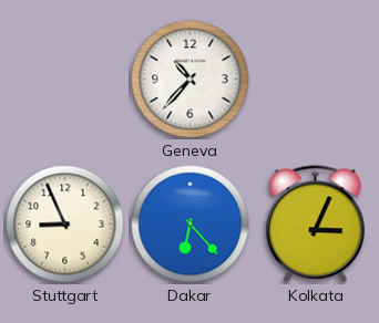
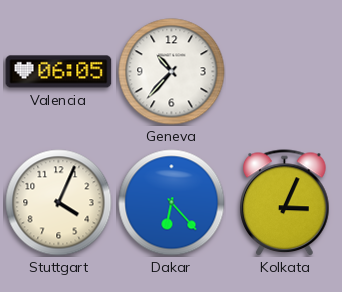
Valencia: none -> 06:05
Stuttgart: 8:56 -> 4:04
